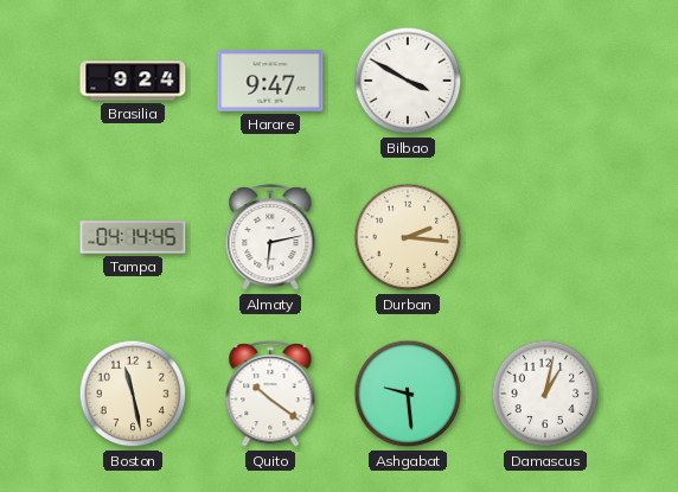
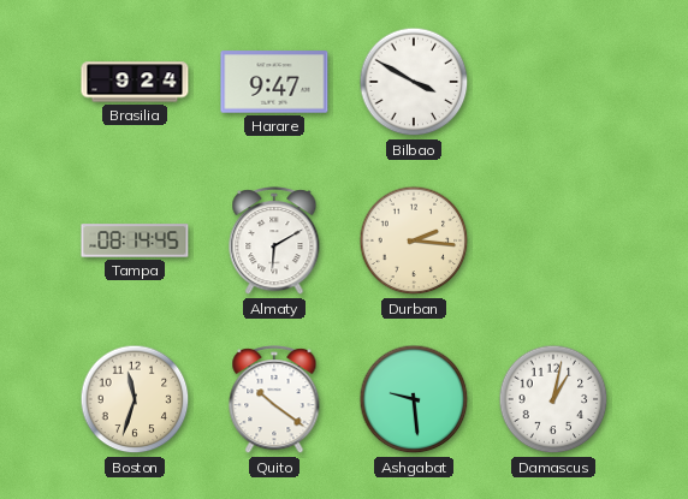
Tampa: 04:14 -> 08:14
Almaty: 6:13 -> 6:10
Boston: 11:28 -> 11:33
